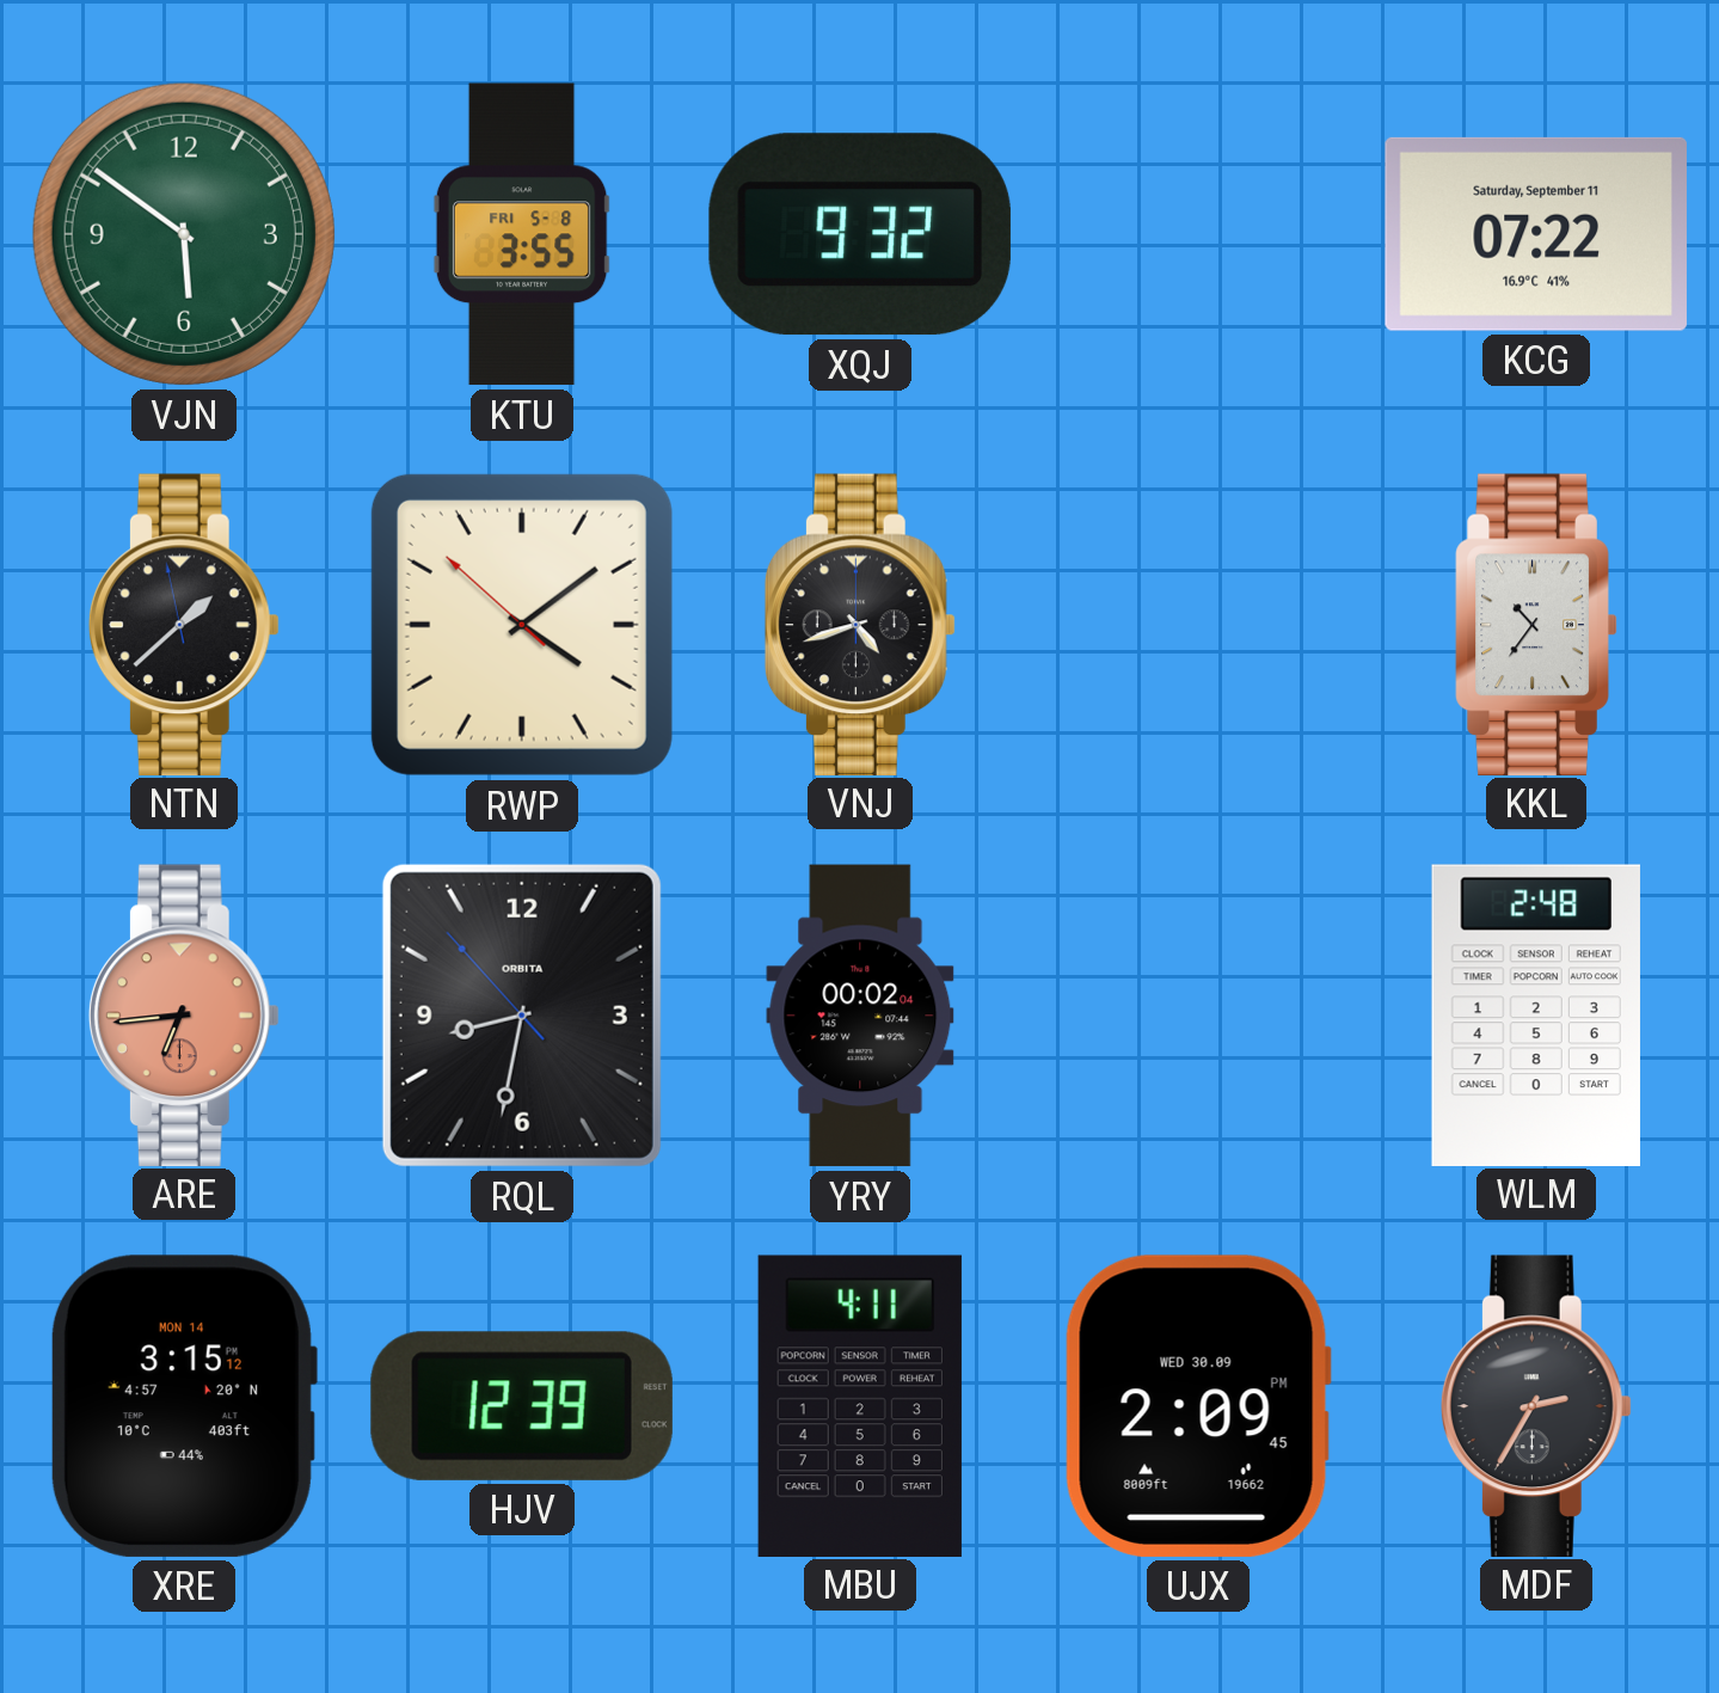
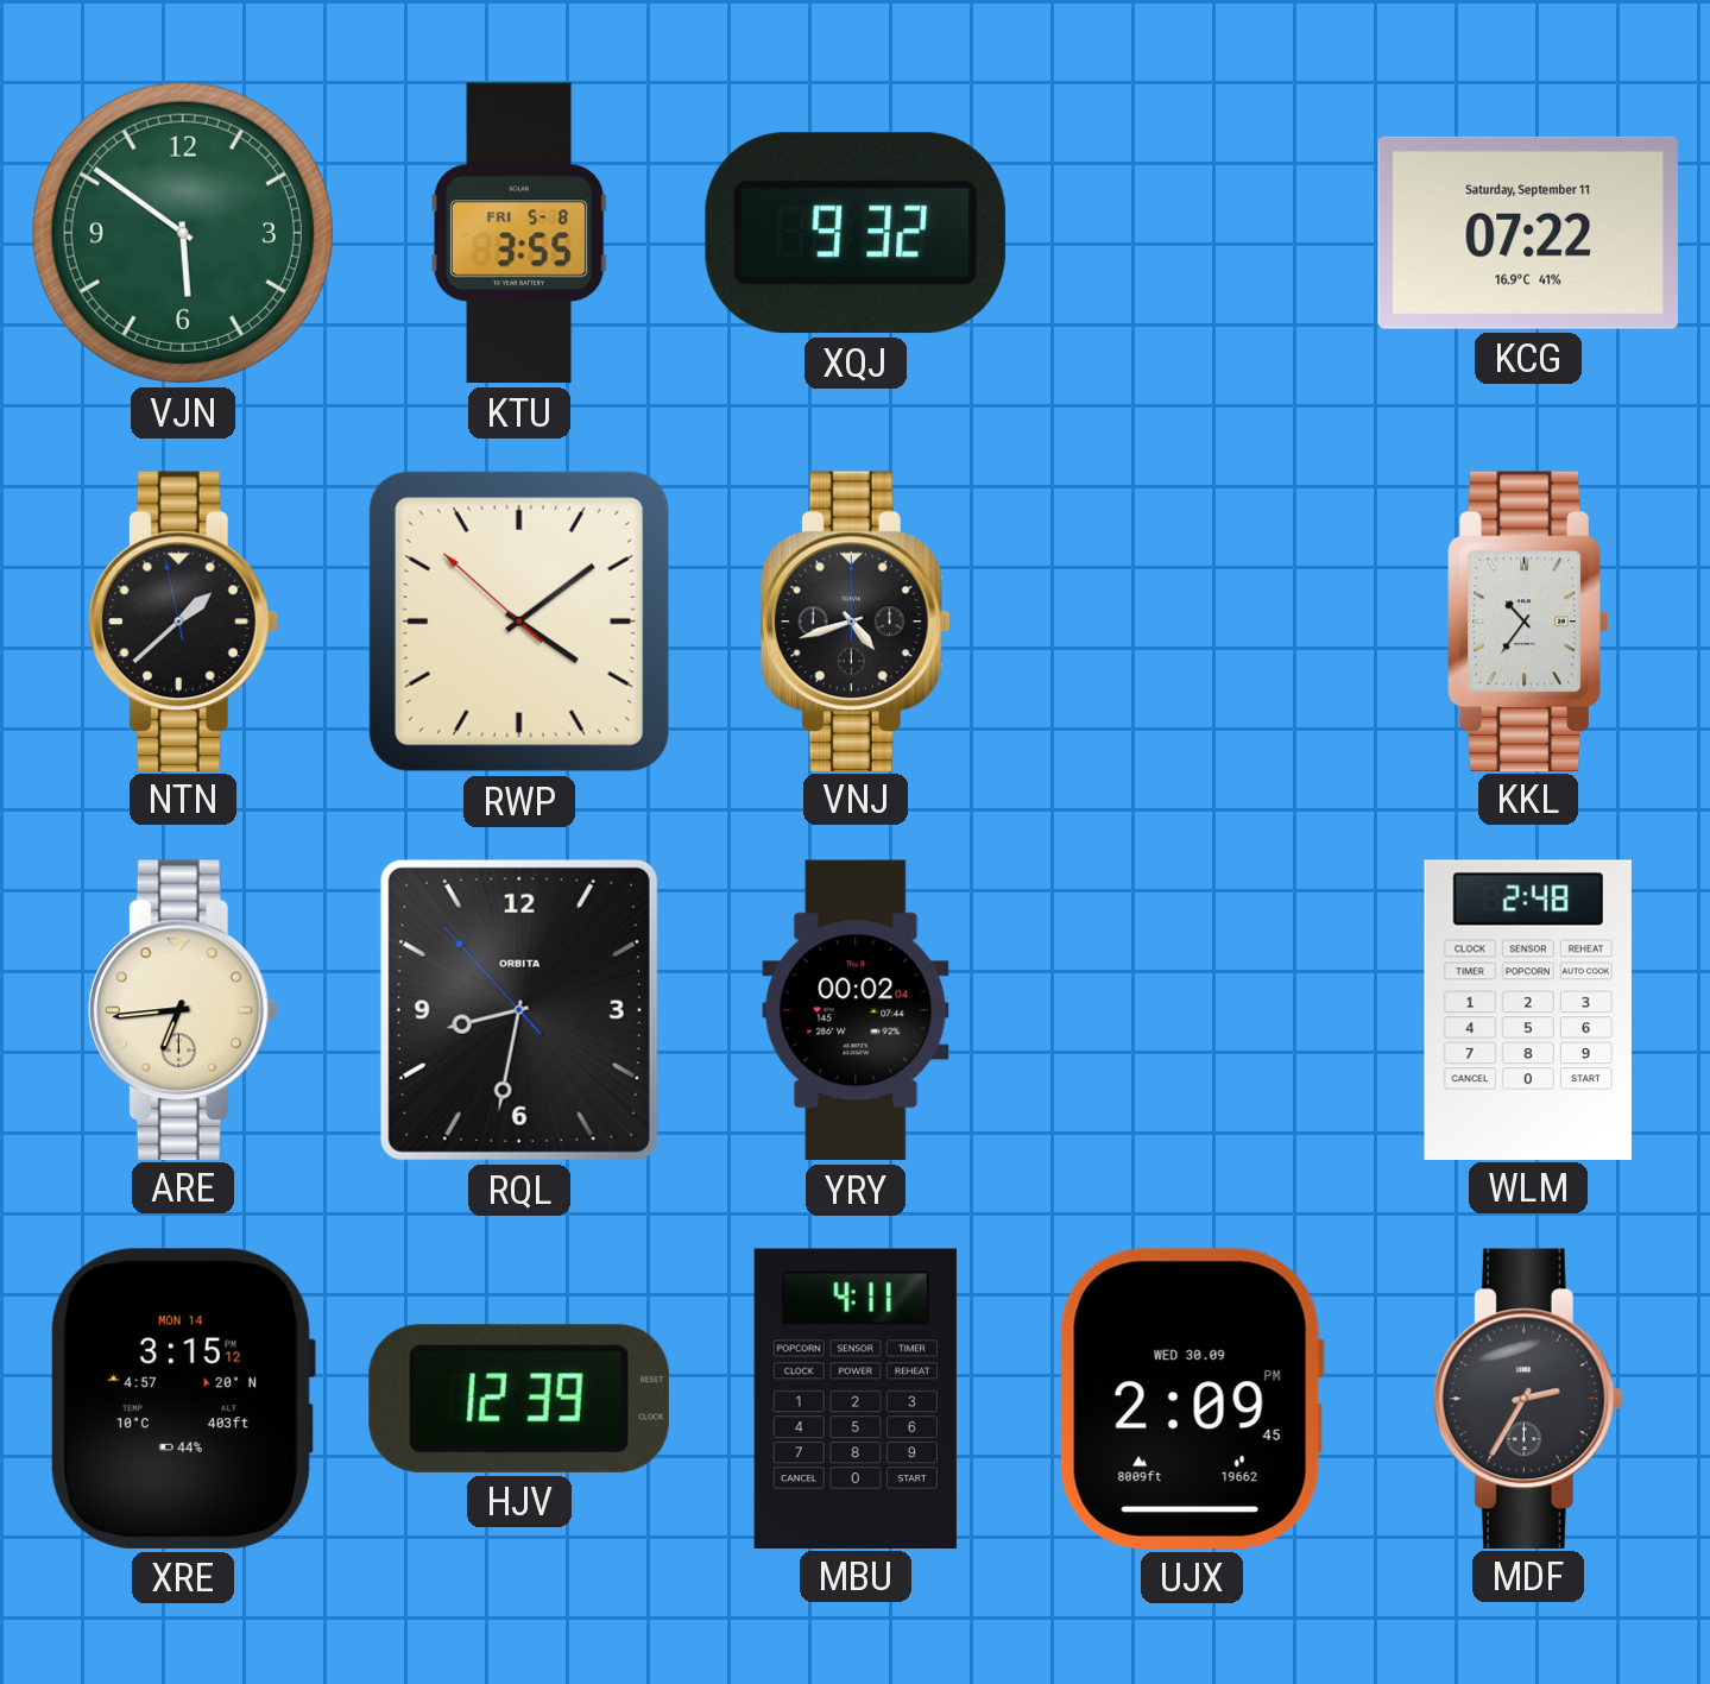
ARE dial: salmon -> cream
